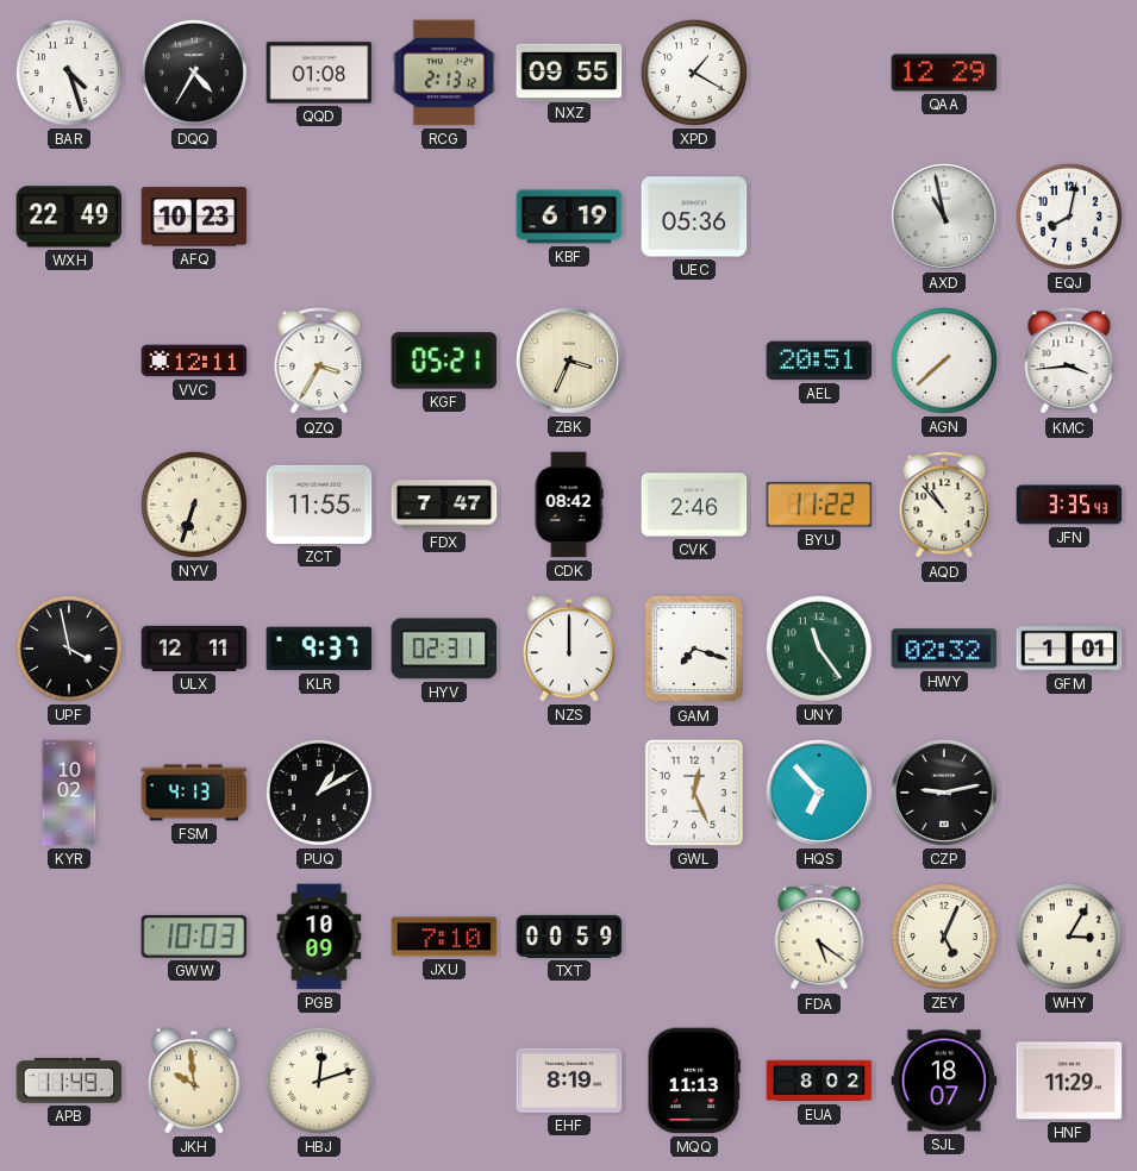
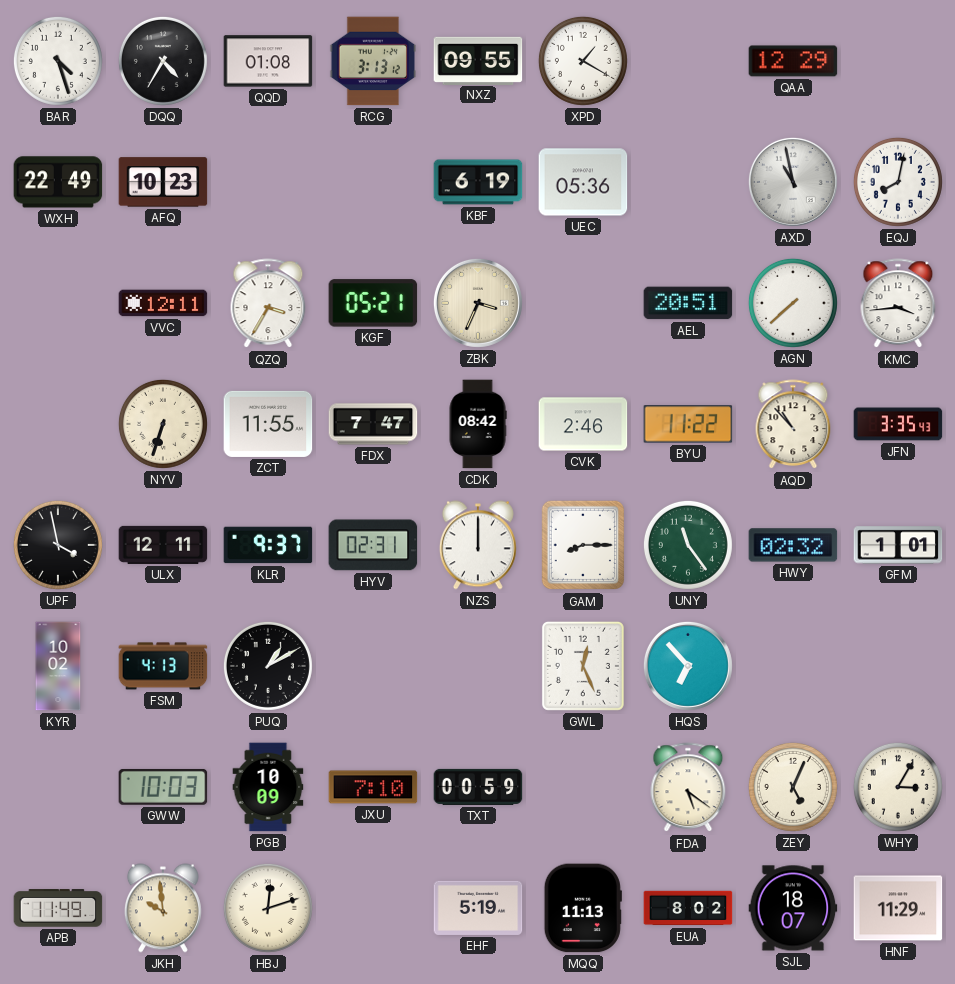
RCG: 2:13 -> 3:13
GAM: 7:18 -> 8:15
CZP: 9:13 -> none
EHF: 8:19 -> 5:19
